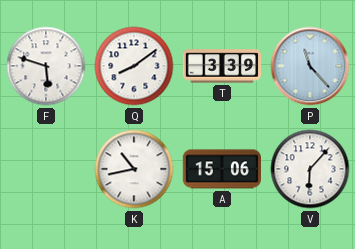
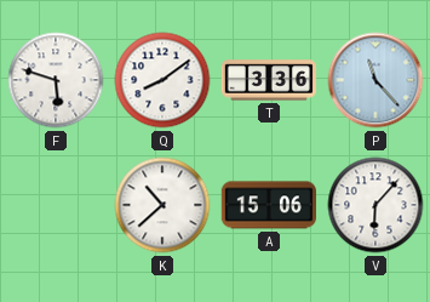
T: 3:39 -> 3:36
K: 10:43 -> 10:38
